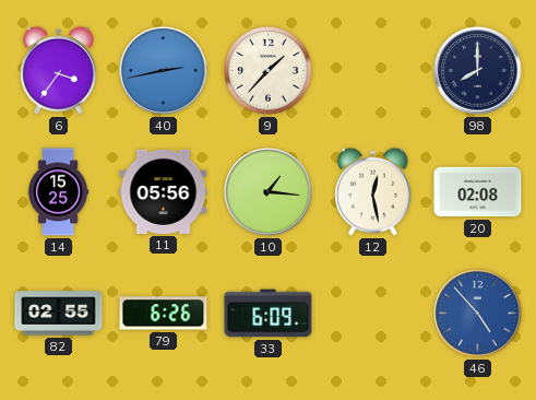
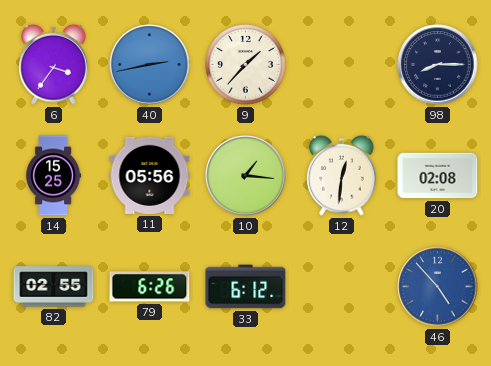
98: 8:00 -> 8:15
12: 12:28 -> 12:31
33: 6:09 -> 6:12
